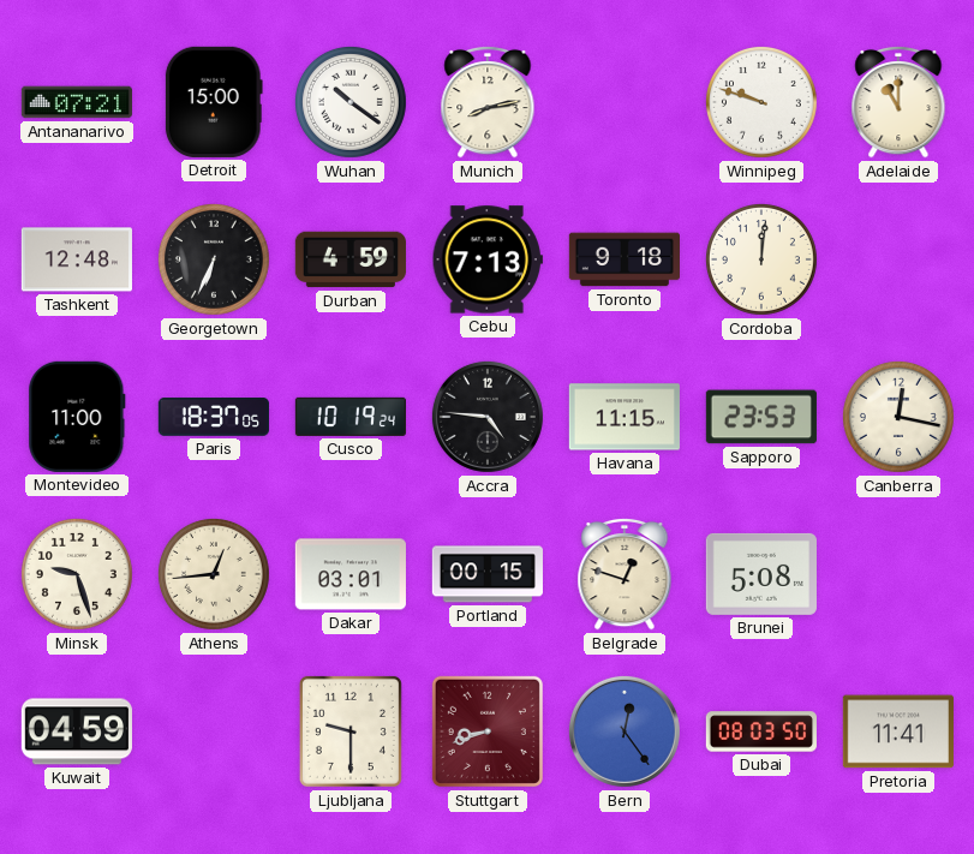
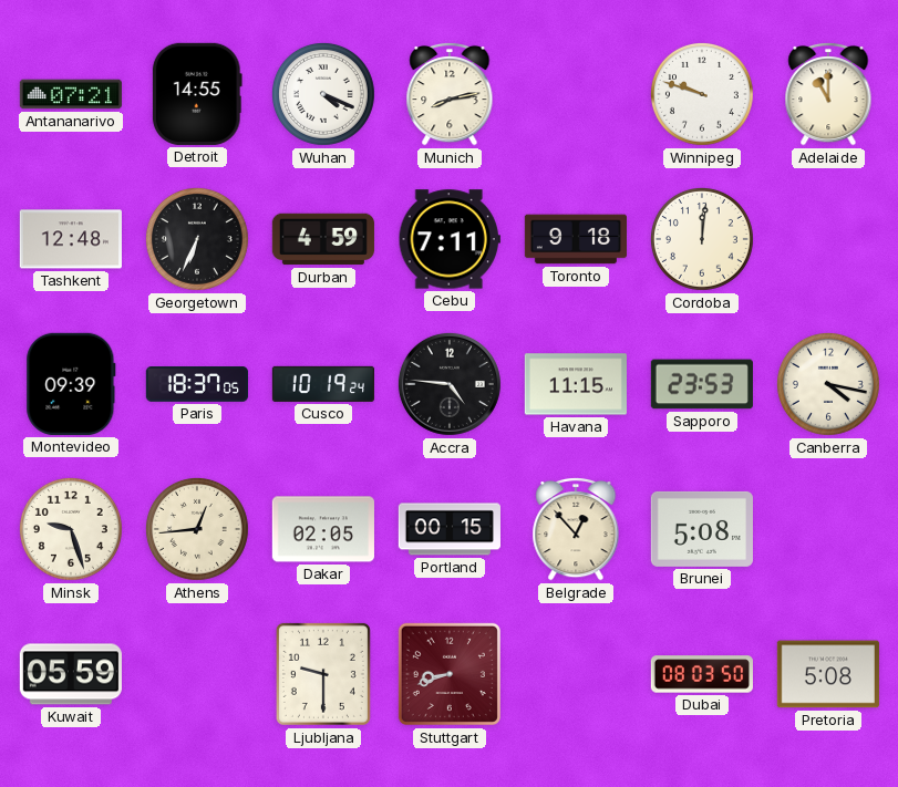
Detroit: 15:00 -> 14:55
Wuhan: 10:21 -> 4:19
Cebu: 7:13 -> 7:11
Montevideo: 11:00 -> 09:39
Canberra: 12:17 -> 4:17
Dakar: 03:01 -> 02:05
Belgrade: 12:48 -> 12:53
Kuwait: 04:59 -> 05:59
Bern: 12:24 -> none
Pretoria: 11:41 -> 5:08
